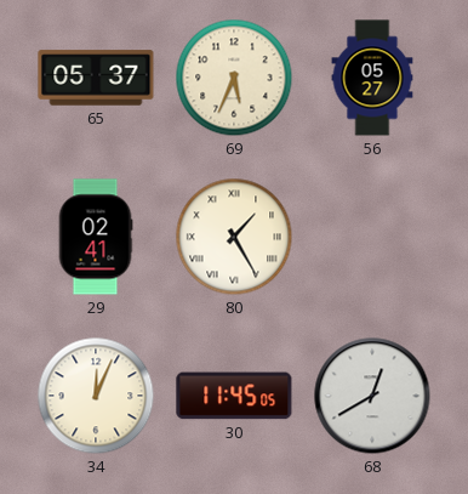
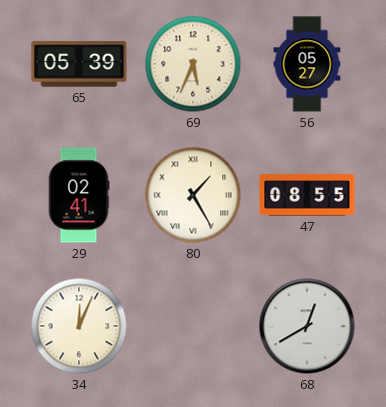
65: 05:37 -> 05:39
47: none -> 08:55
30: 11:45 -> none
